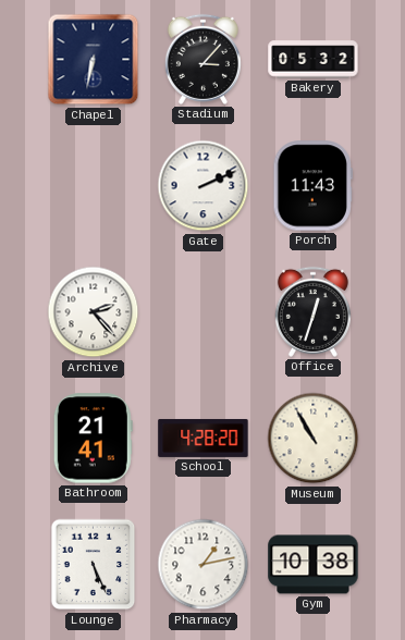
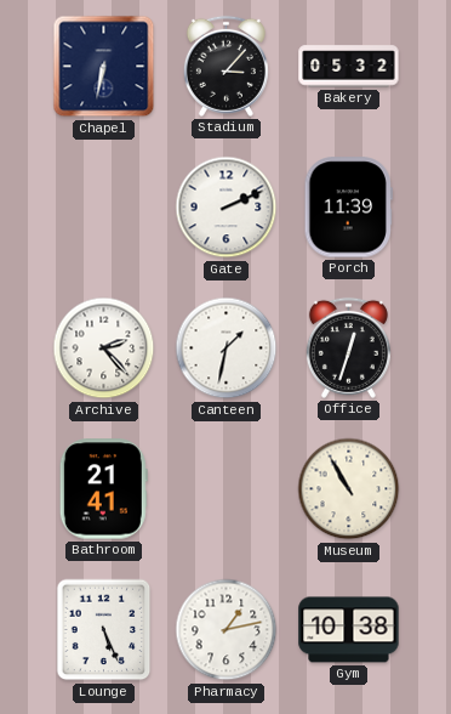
Porch: 11:43 -> 11:39
Canteen: none -> 1:32
School: 4:28 -> none
